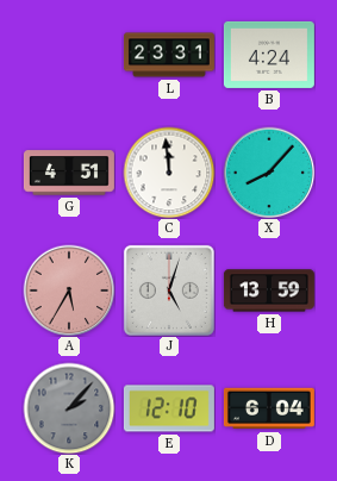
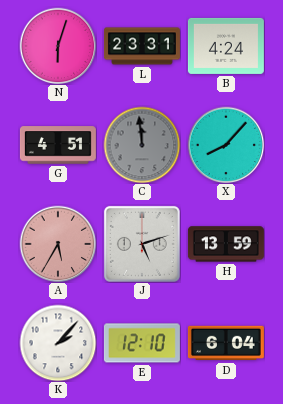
N: none -> 6:03
C dial: white -> grey
J: 5:03 -> 5:12
K dial: grey -> white
